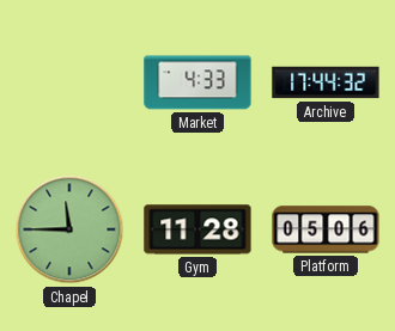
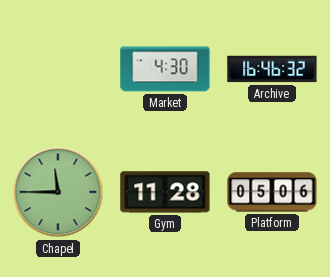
Market: 4:33 -> 4:30
Archive: 17:44 -> 16:46
